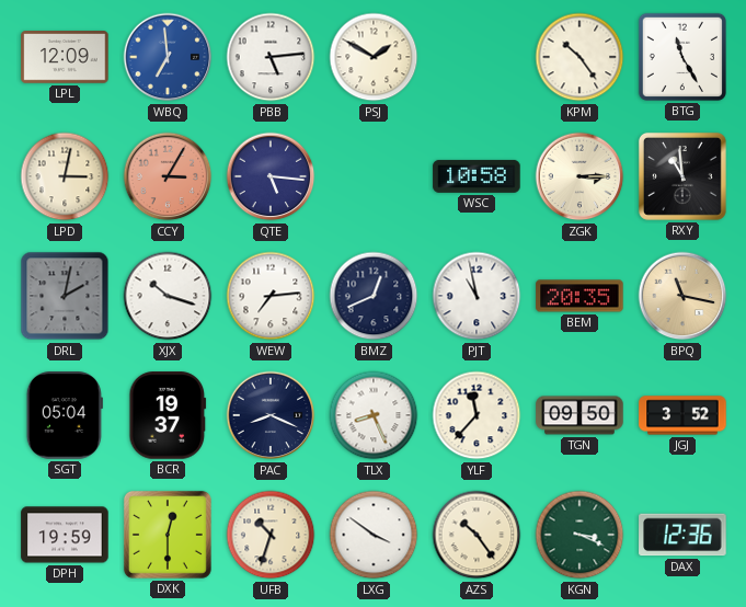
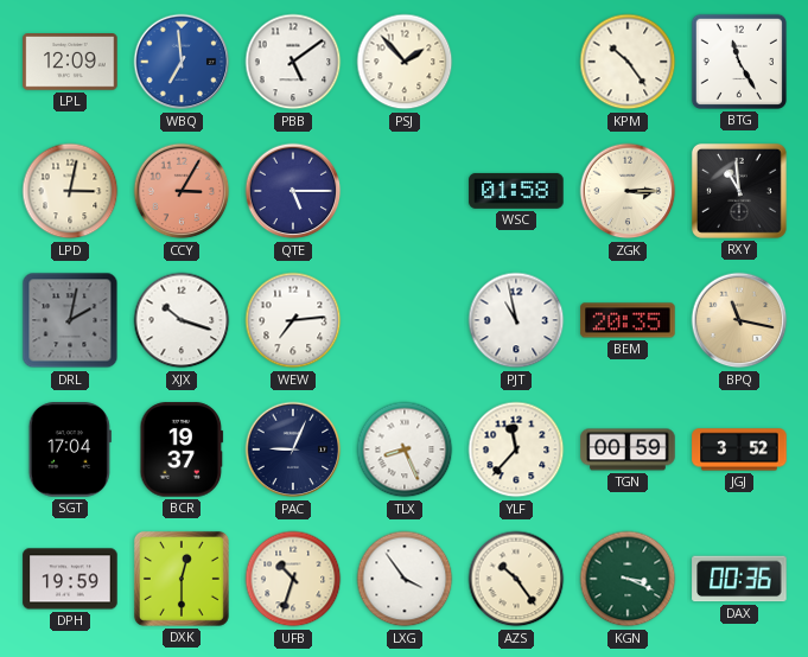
PBB: 5:14 -> 5:09
PSJ: 1:50 -> 1:53
QTE: 5:16 -> 5:15
WSC: 10:58 -> 01:58
BMZ: 12:41 -> none
SGT: 05:04 -> 17:04
PAC: 8:19 -> 9:04
TGN: 09:50 -> 00:59
LXG: 3:51 -> 3:54
DAX: 12:36 -> 00:36
